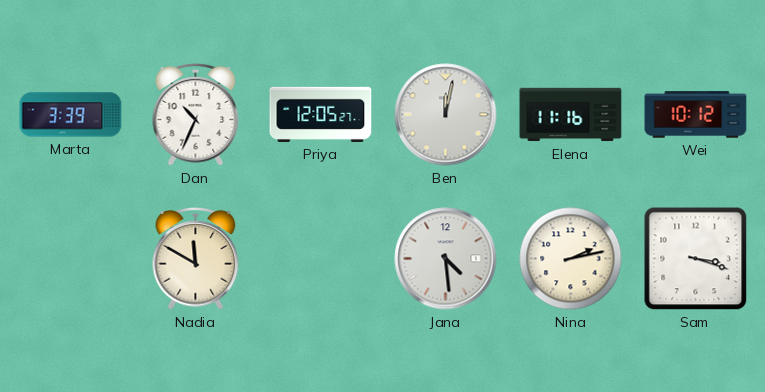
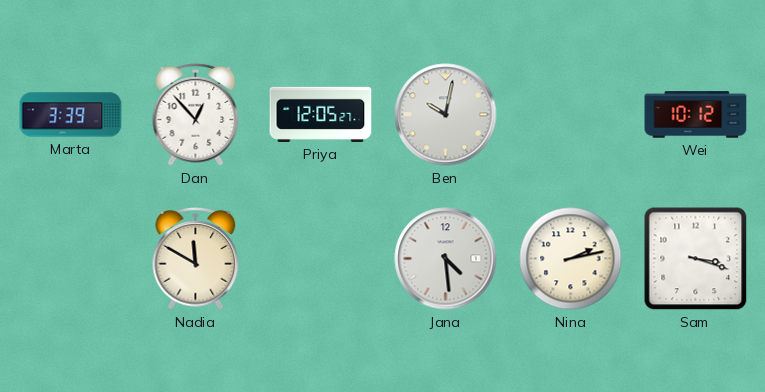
Dan: 10:34 -> 12:53
Ben: 12:02 -> 10:02
Elena: 11:16 -> none
